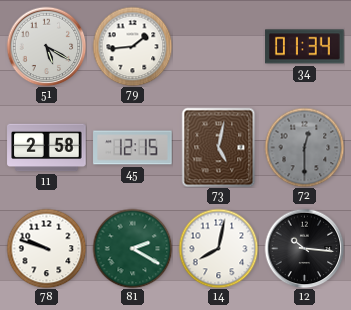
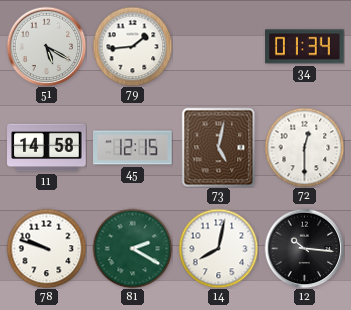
11: 2:58 -> 14:58
72 dial: grey -> white
